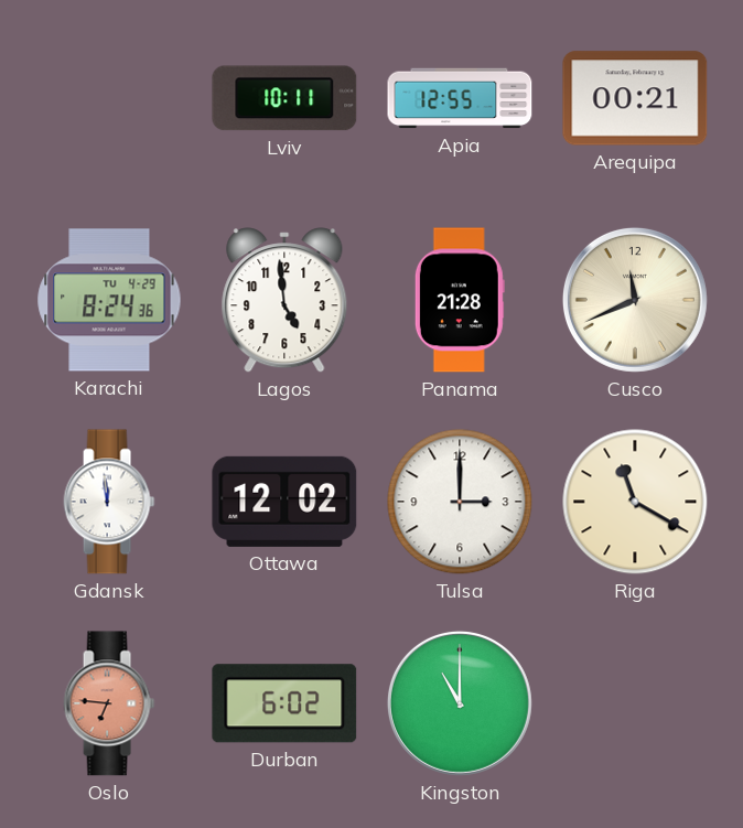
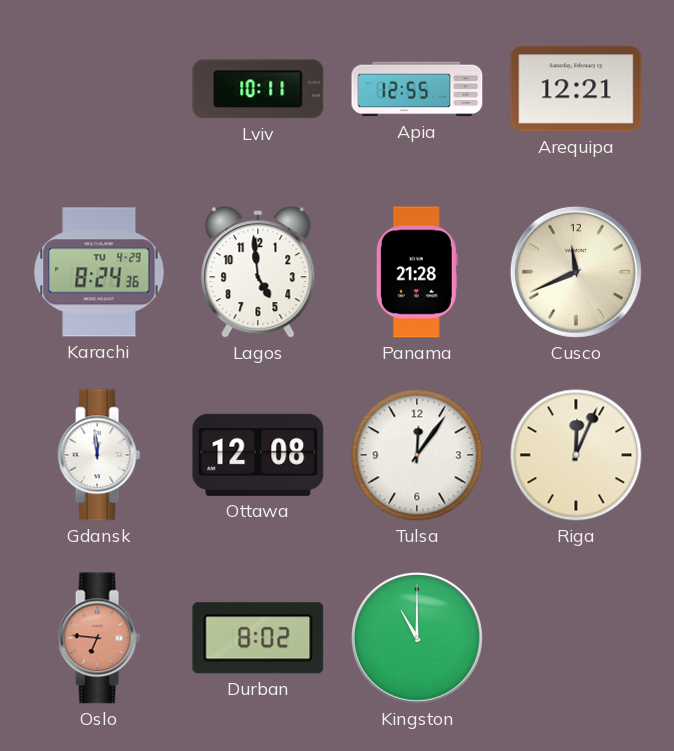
Arequipa: 00:21 -> 12:21
Ottawa: 12:02 -> 12:08
Tulsa: 3:00 -> 12:06
Riga: 11:20 -> 12:04
Durban: 6:02 -> 8:02
